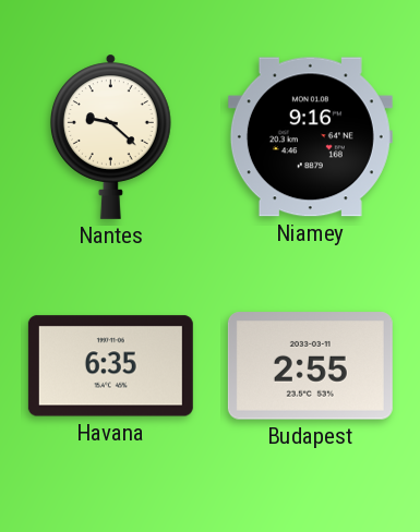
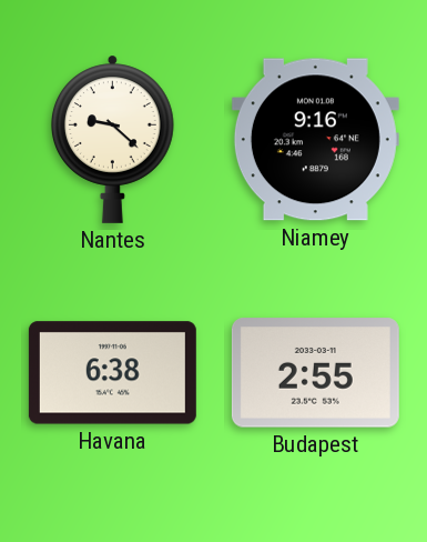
Havana: 6:35 -> 6:38
